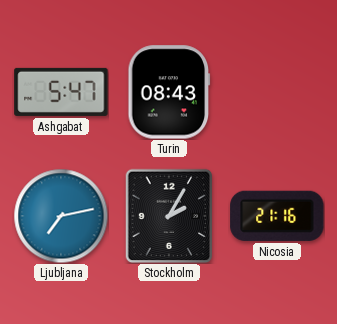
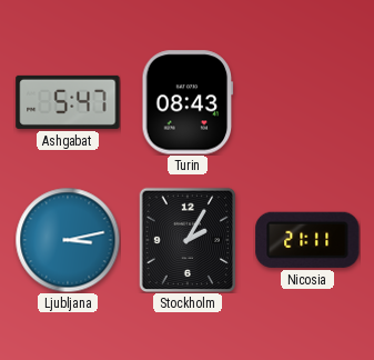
Ljubljana: 7:13 -> 3:13
Nicosia: 21:16 -> 21:11
